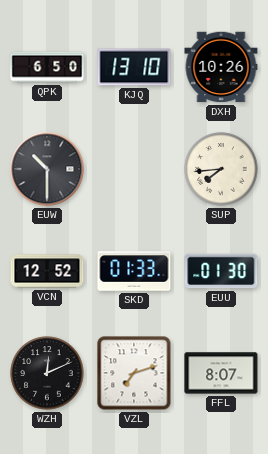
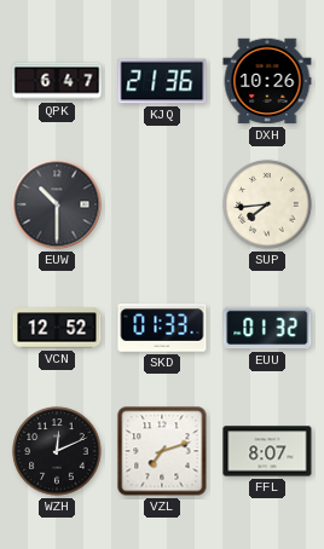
QPK: 6:50 -> 6:47
KJQ: 13:10 -> 21:36
EUU: 01:30 -> 01:32
